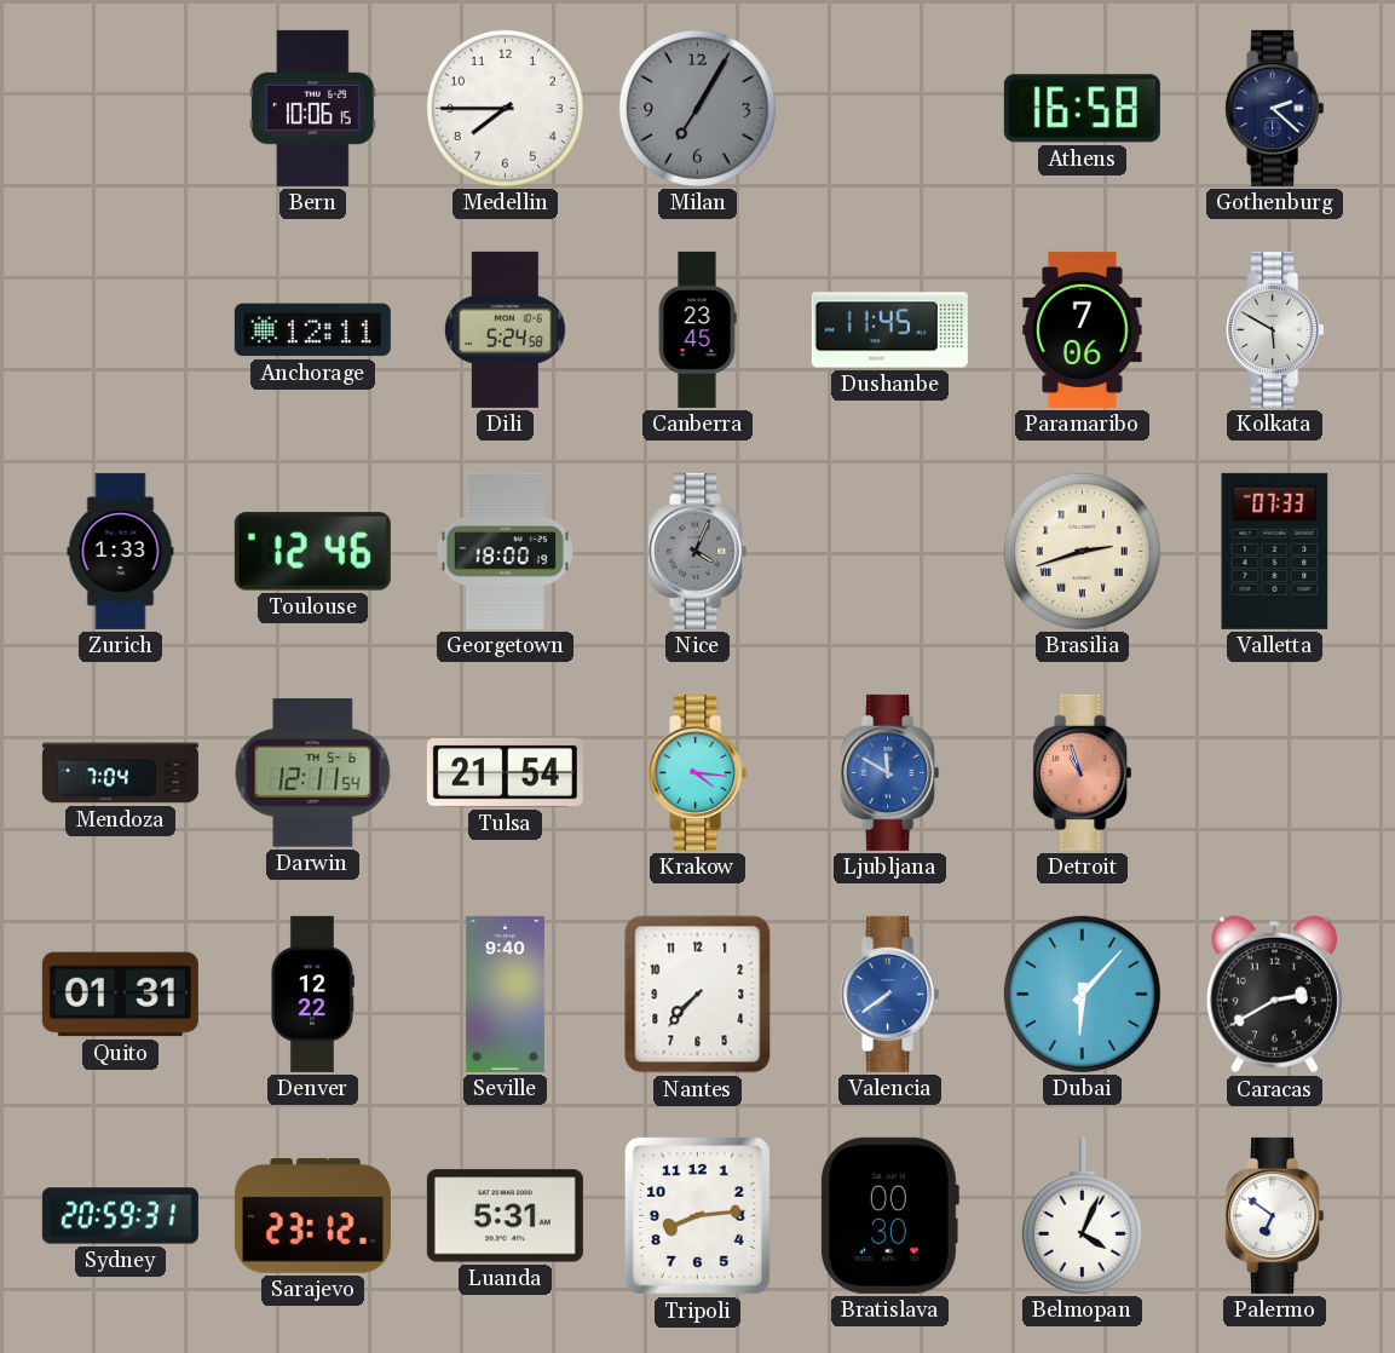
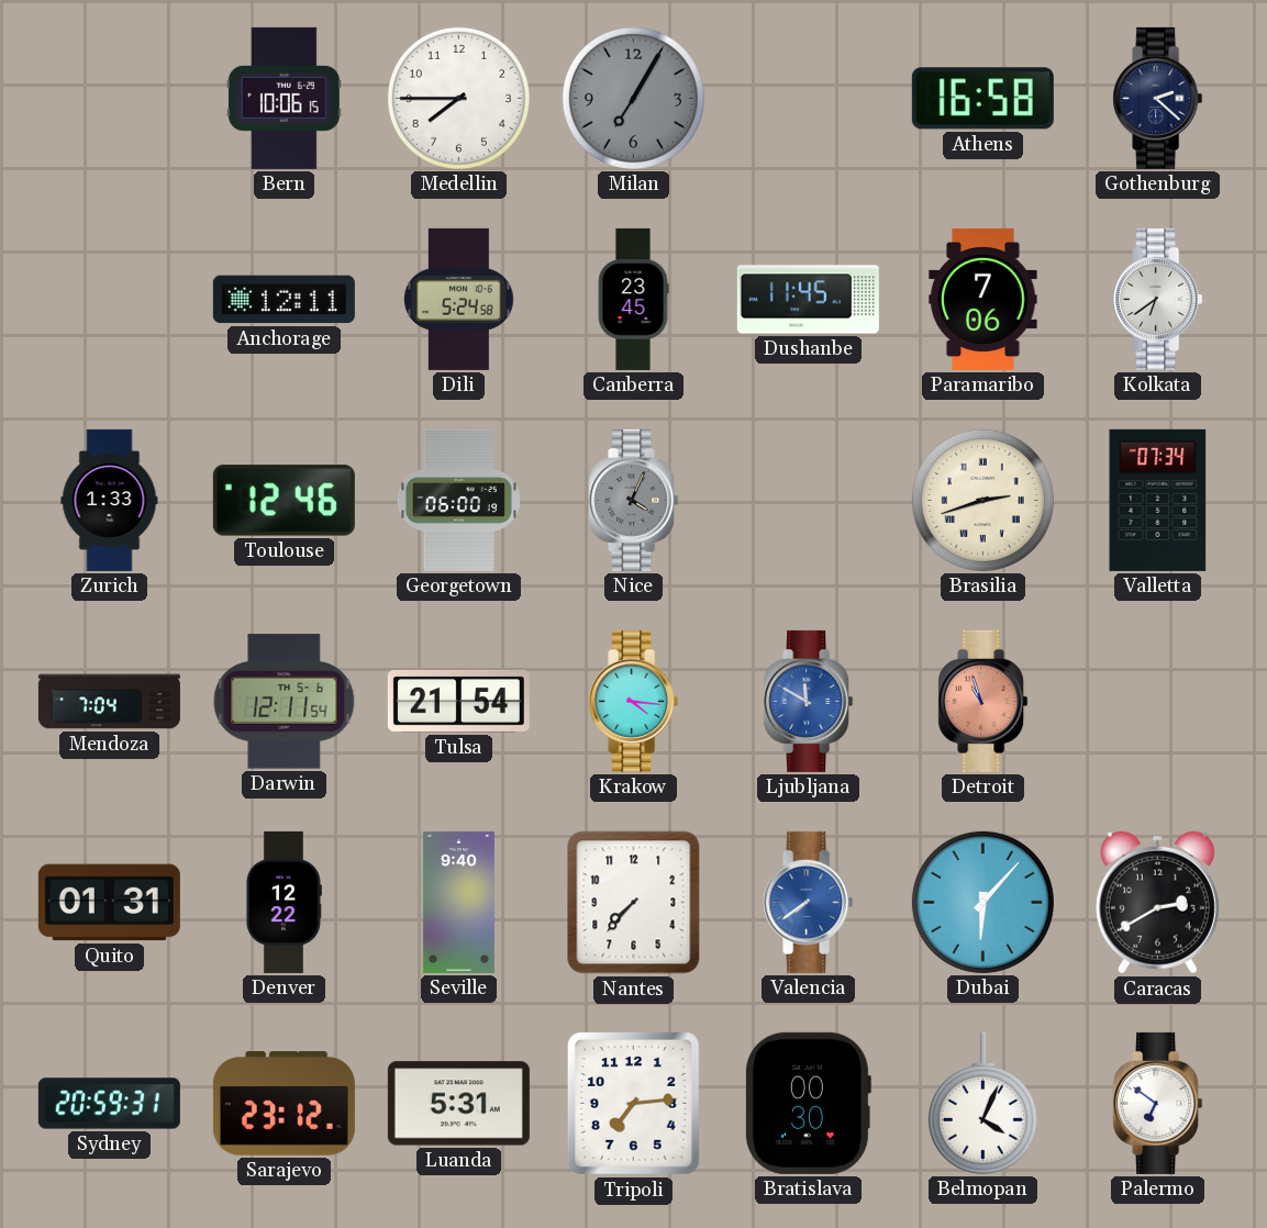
Kolkata: 5:50 -> 6:39
Georgetown: 18:00 -> 06:00
Valletta: 07:33 -> 07:34
Tripoli: 8:14 -> 7:14
